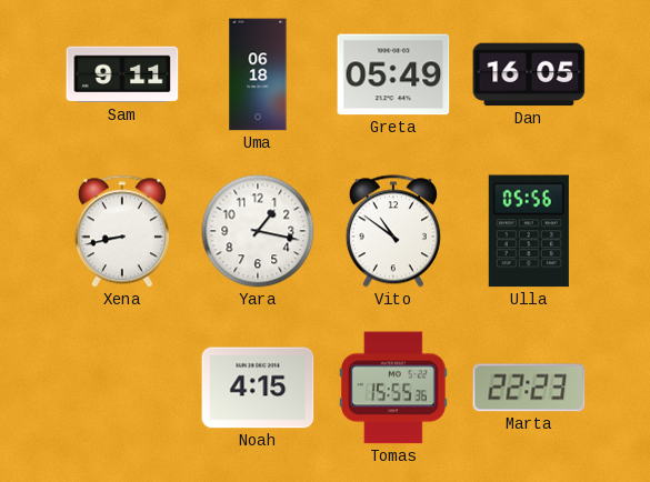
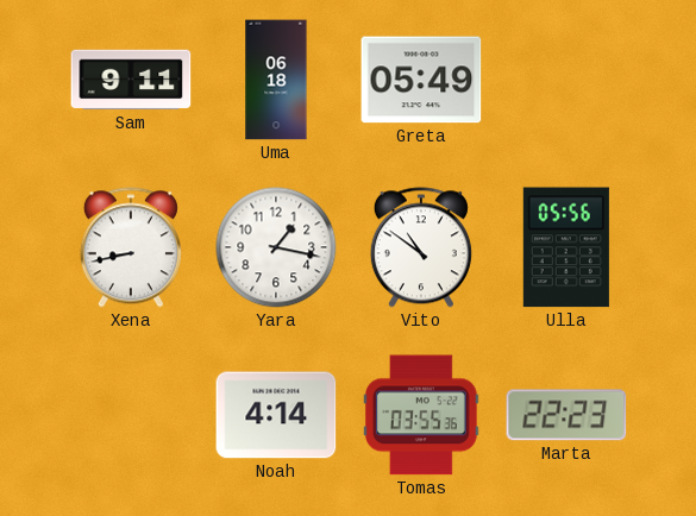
Dan: 16:05 -> none
Noah: 4:15 -> 4:14
Tomas: 15:55 -> 03:55
